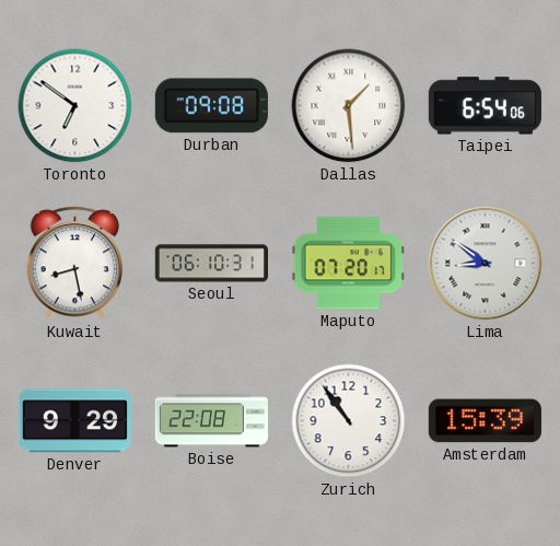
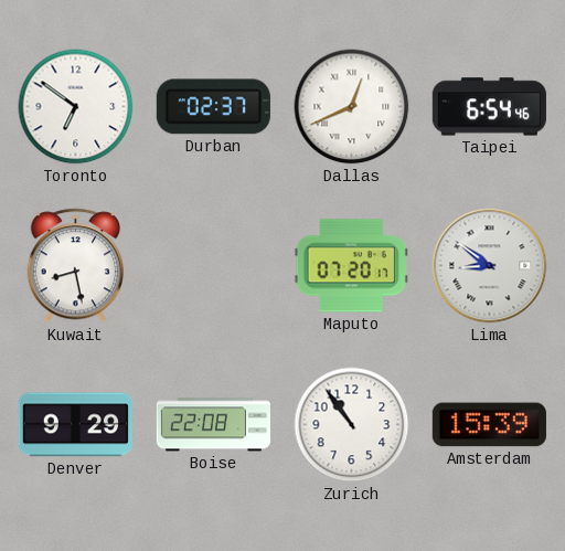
Durban: 09:08 -> 02:37
Dallas: 1:29 -> 12:41
Taipei: 6:54:06 -> 6:54:46
Seoul: 06:10 -> none
